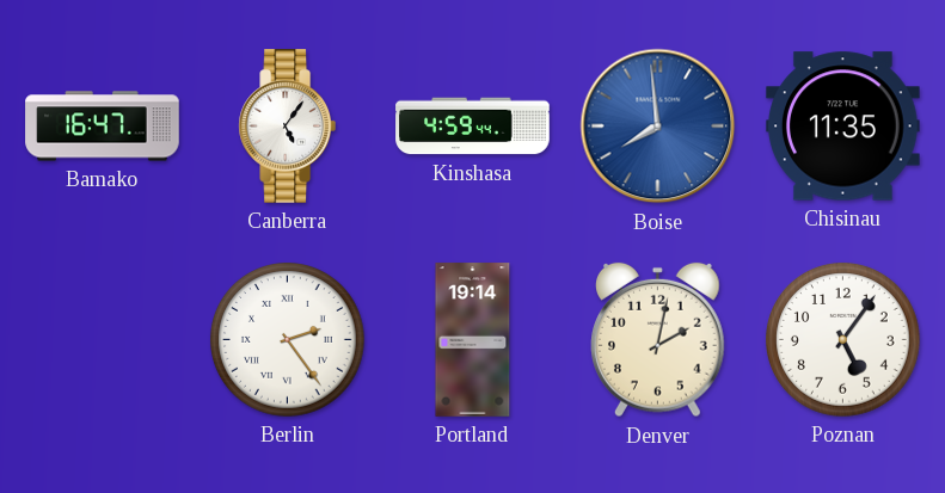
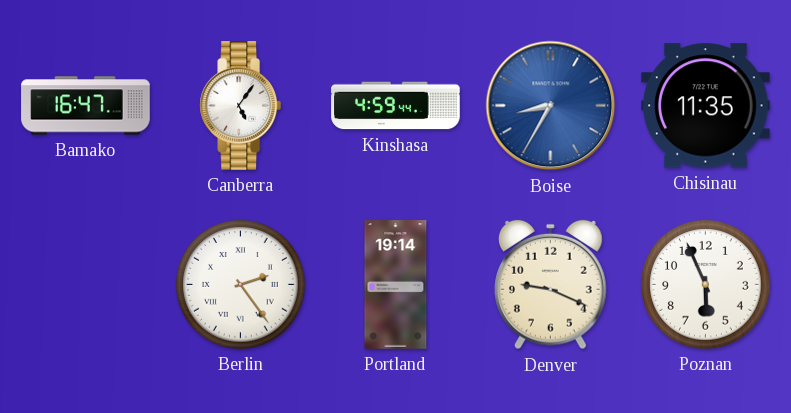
Boise: 7:59 -> 8:35
Denver: 2:02 -> 9:19
Poznan: 5:06 -> 5:56
